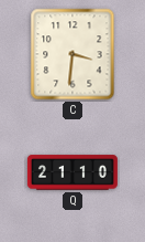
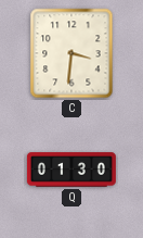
Q: 21:10 -> 01:30
